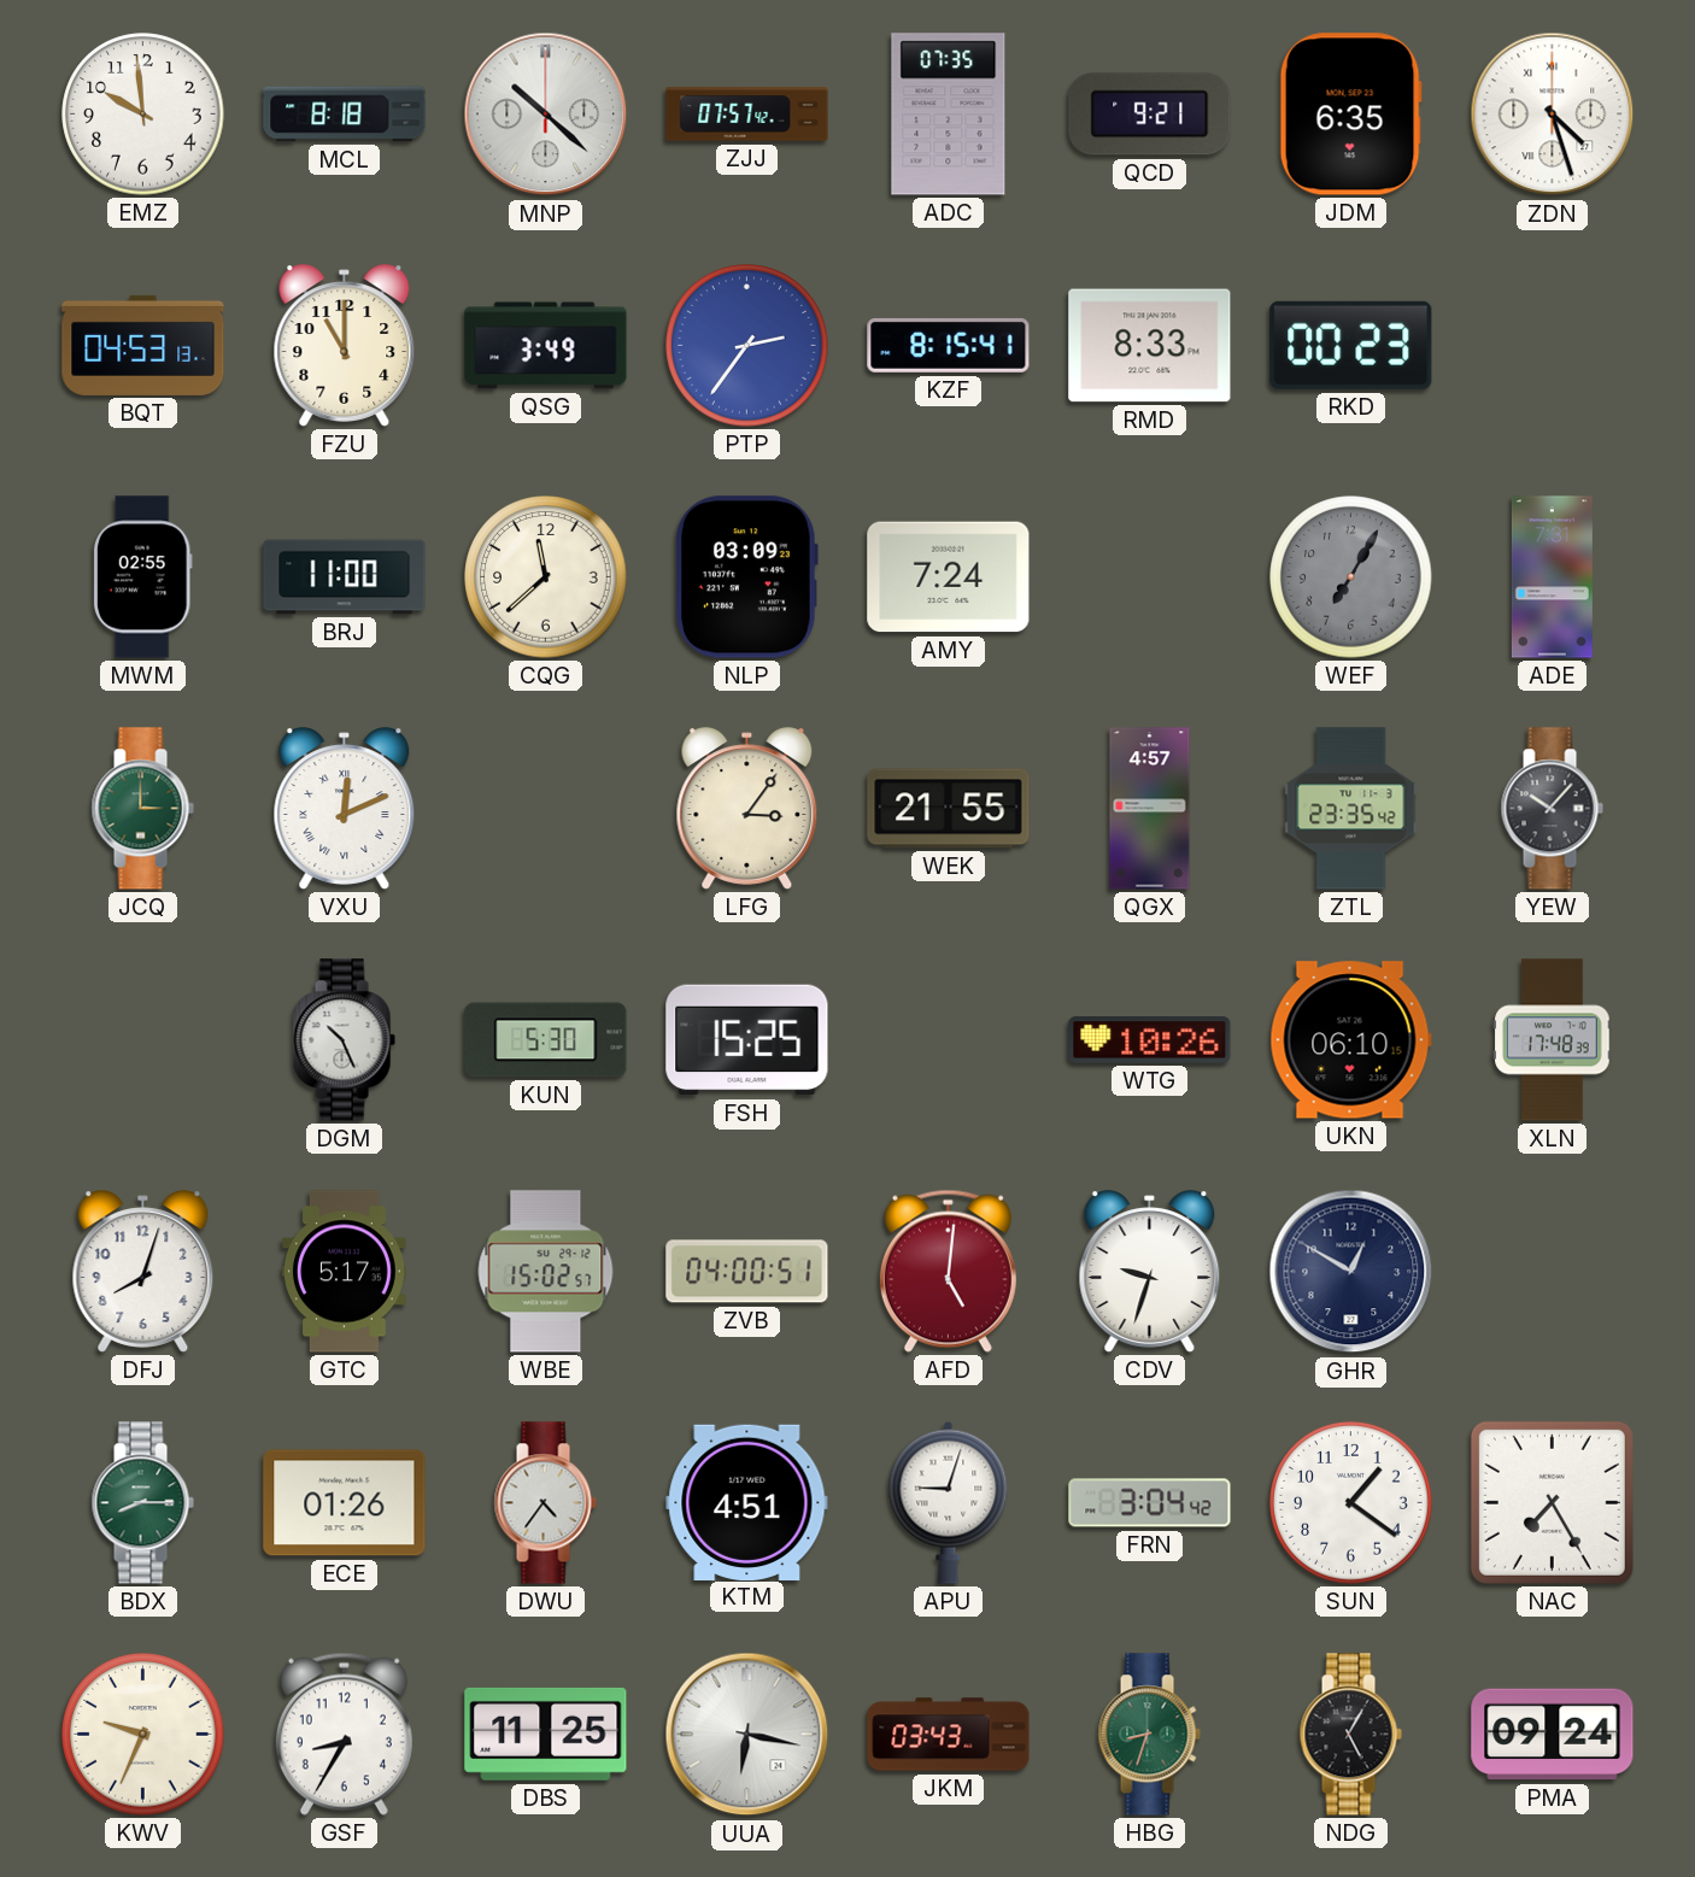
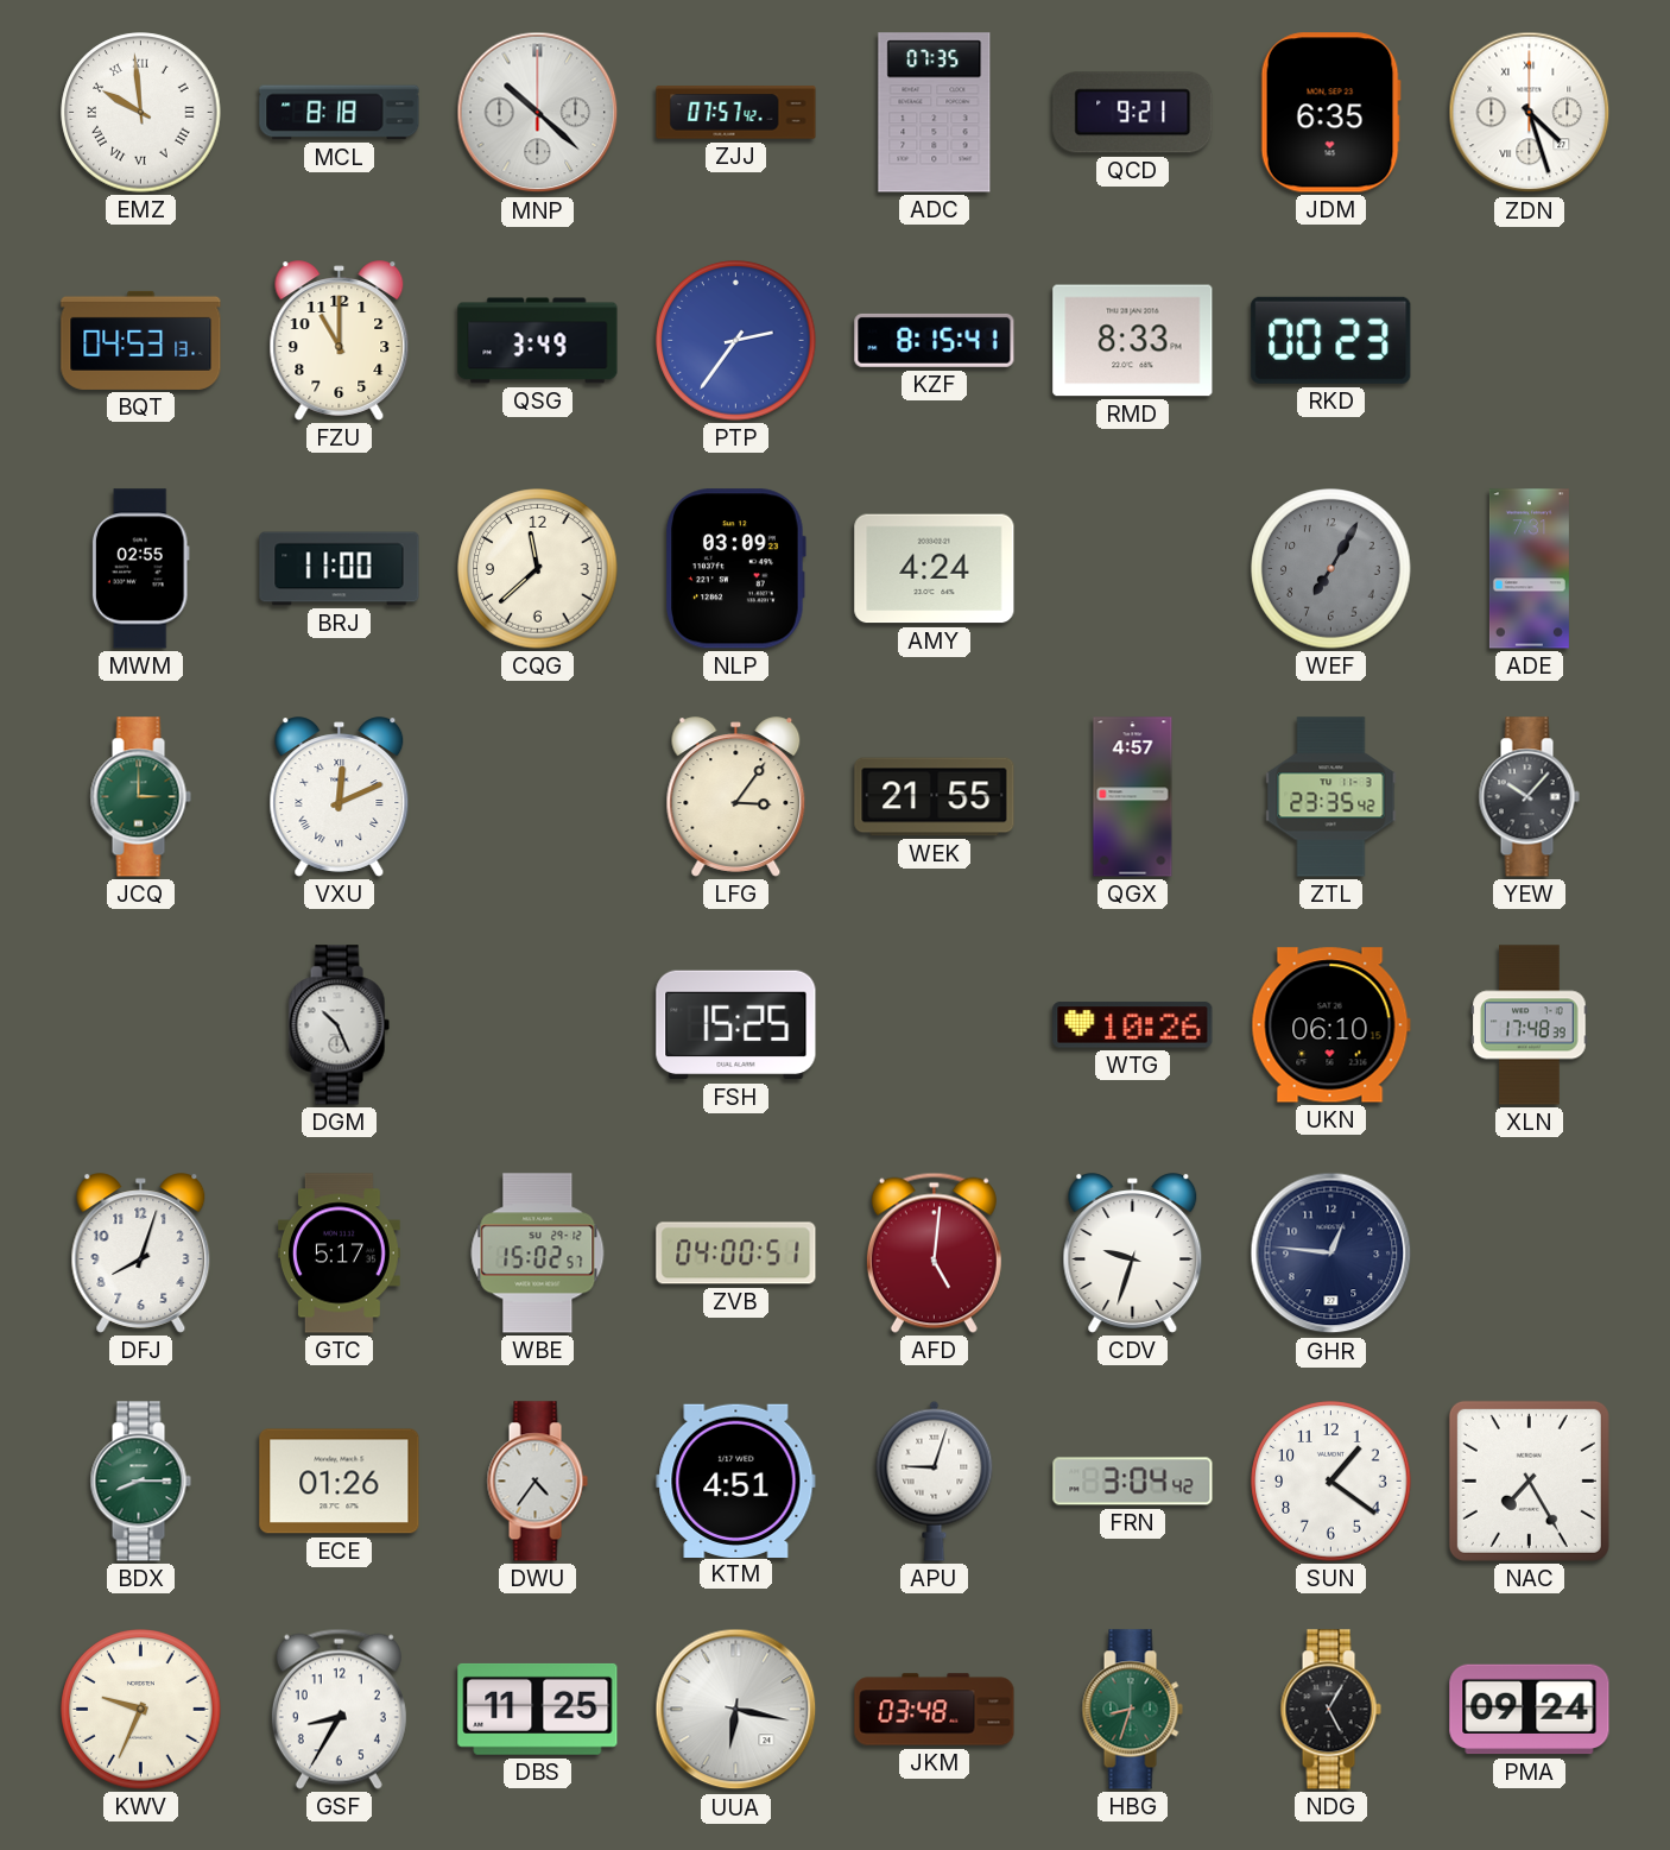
EMZ numerals: Arabic -> Roman
AMY: 7:24 -> 4:24
KUN: 5:30 -> none
GHR: 12:50 -> 12:46
JKM: 03:43 -> 03:48
